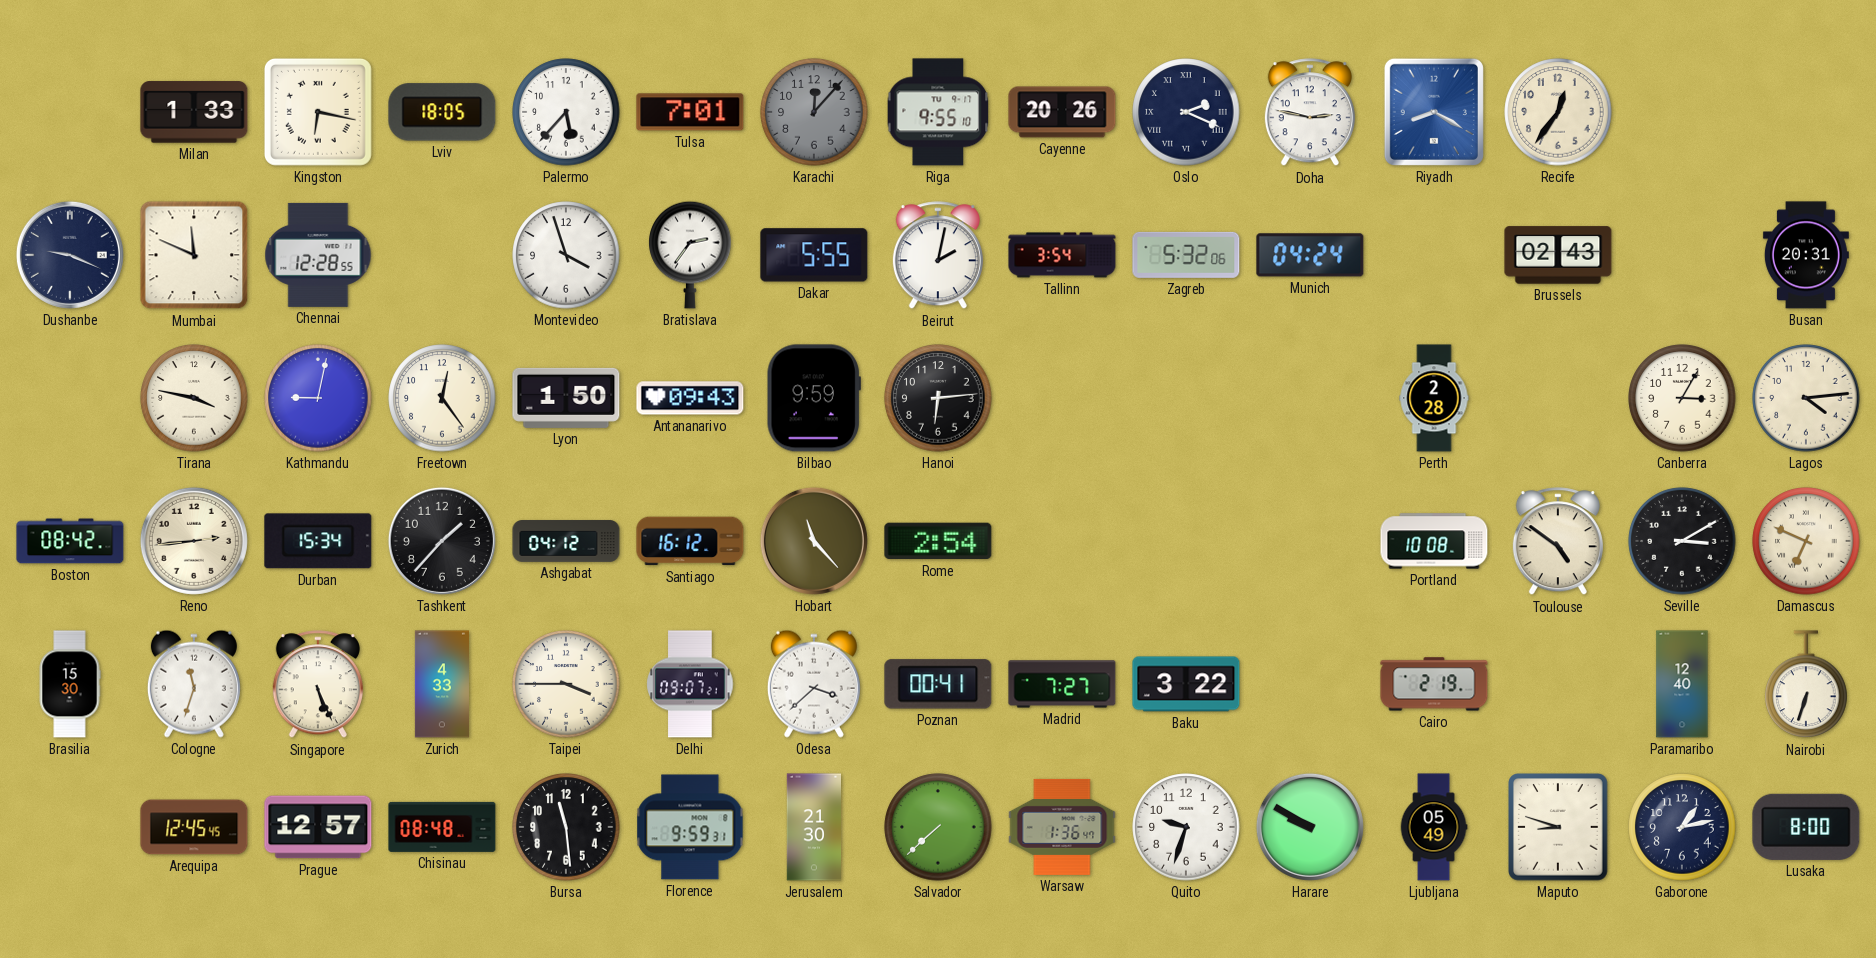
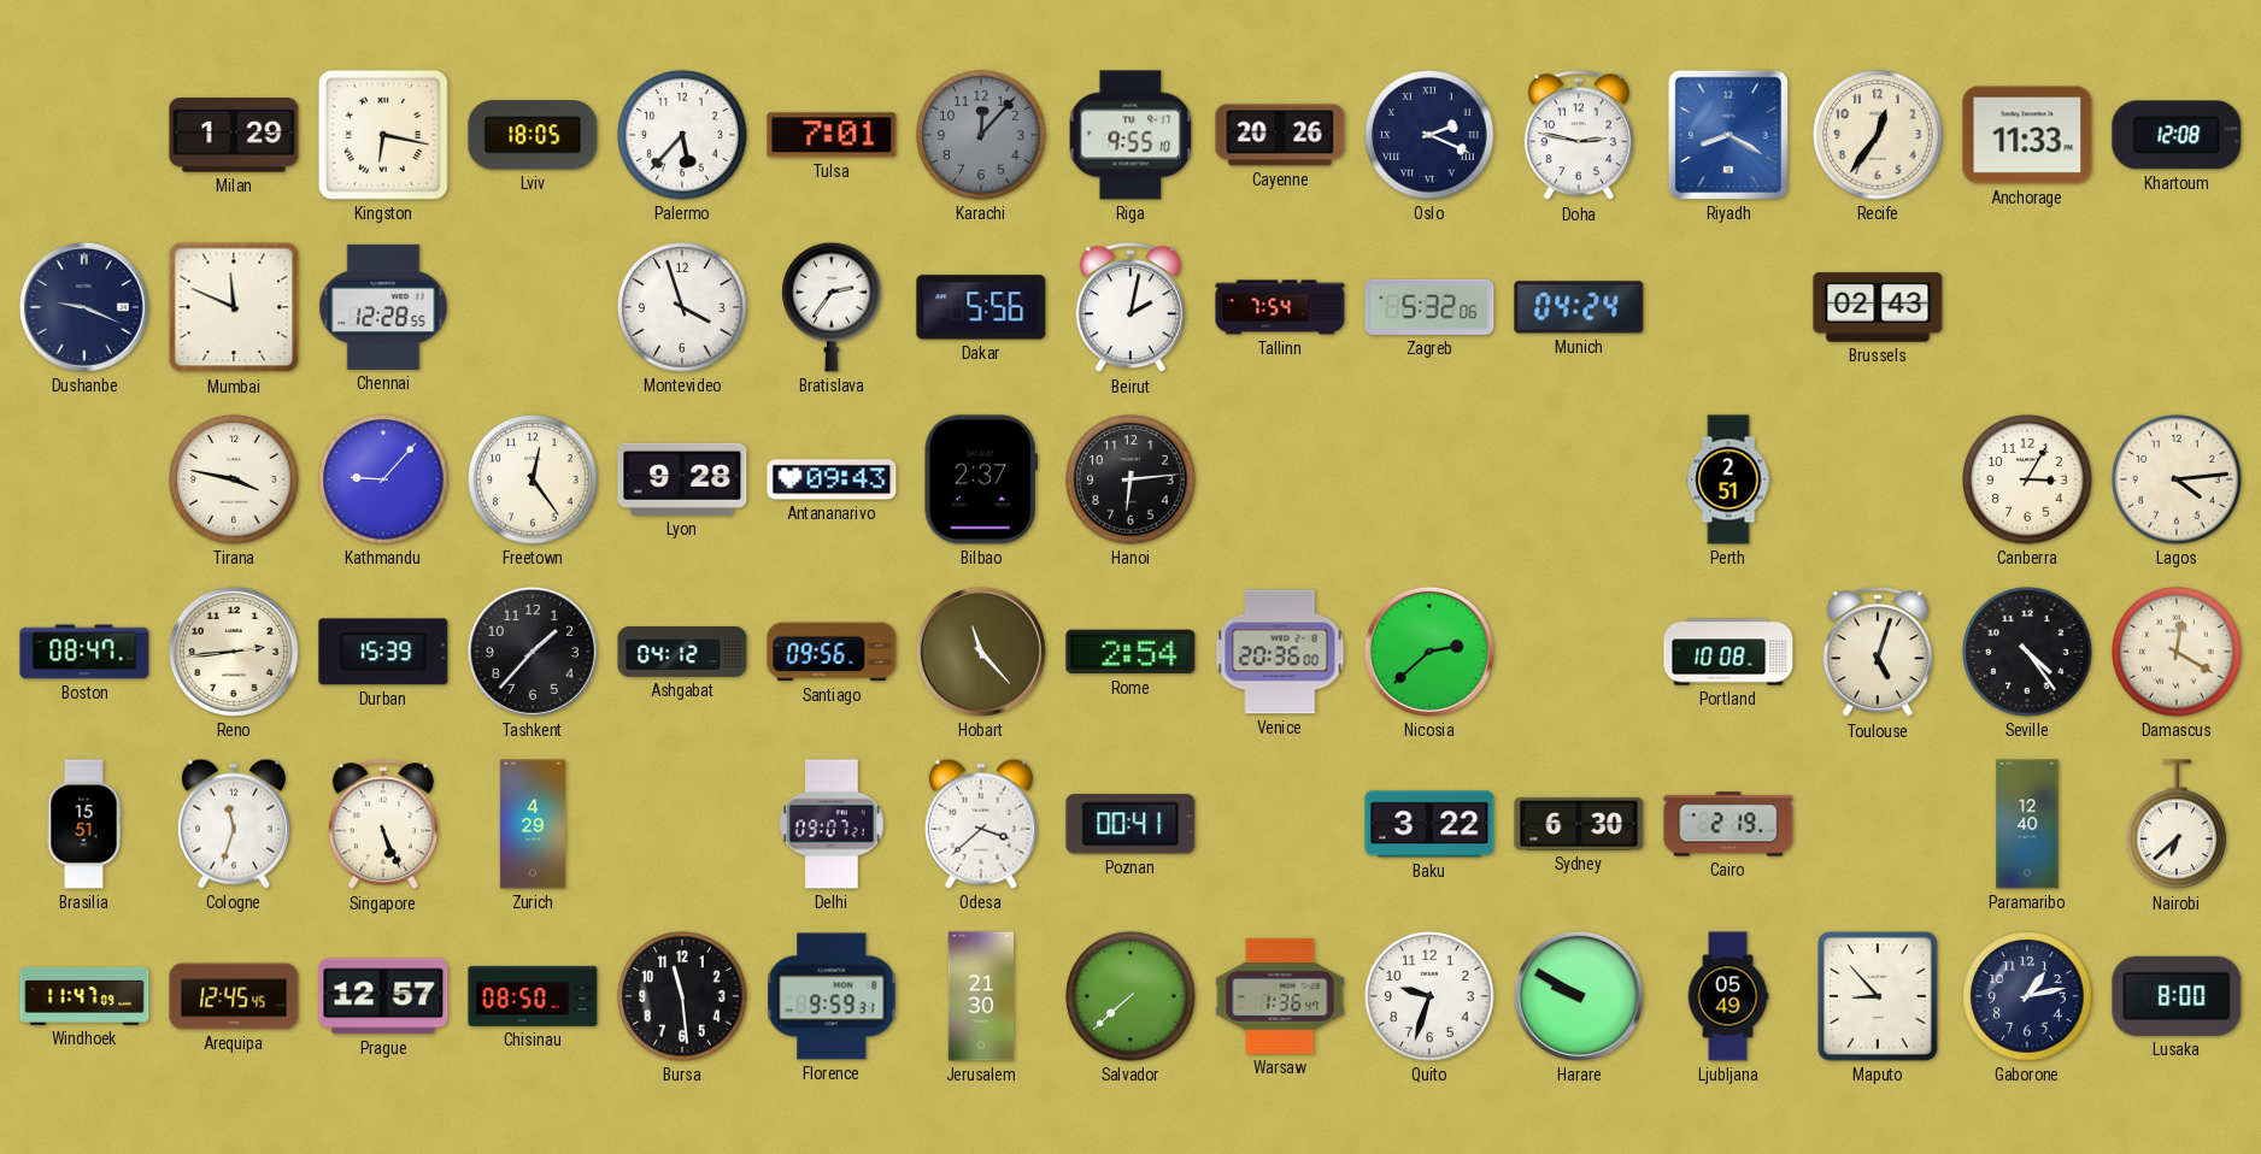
Milan: 1:33 -> 1:29
Anchorage: none -> 11:33
Khartoum: none -> 12:08
Dakar: 5:55 -> 5:56
Tallinn: 3:54 -> 7:54
Busan: 20:31 -> none
Kathmandu: 9:02 -> 9:07
Lyon: 1:50 -> 9:28
Bilbao: 9:59 -> 2:37
Perth: 2:28 -> 2:51
Boston: 08:42 -> 08:47
Durban: 15:34 -> 15:39
Santiago: 16:12 -> 09:56
Venice: none -> 20:36
Nicosia: none -> 2:38
Toulouse: 4:51 -> 5:03
Seville: 3:10 -> 4:24
Damascus: 6:49 -> 12:20
Brasilia: 15:30 -> 15:51
Zurich: 4:33 -> 4:29
Taipei: 3:45 -> none
Madrid: 7:27 -> none
Sydney: none -> 6:30
Nairobi: 6:33 -> 6:38
Windhoek: none -> 11:47
Chisinau: 08:48 -> 08:50
Maputo: 8:48 -> 8:53
